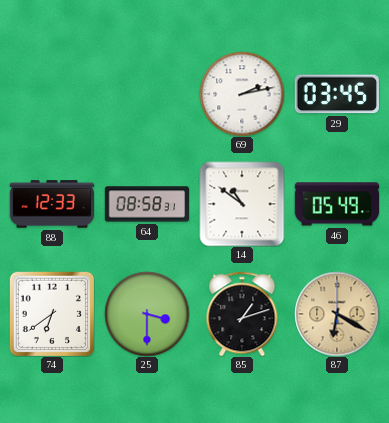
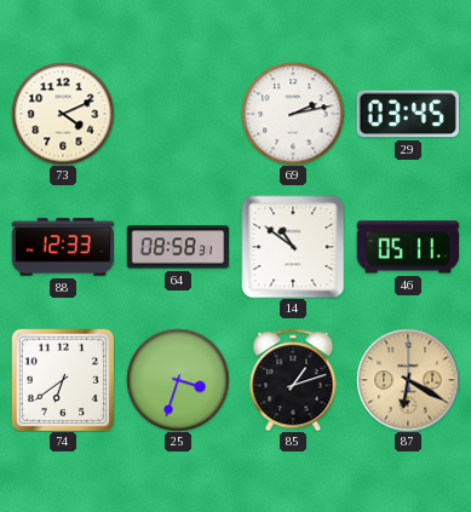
73: none -> 4:11
46: 05:49 -> 05:11
25: 3:30 -> 3:33
